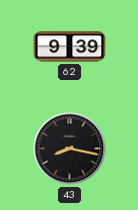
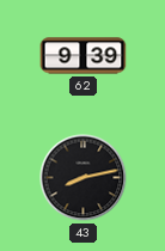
43: 8:17 -> 8:13
